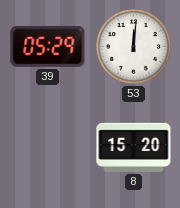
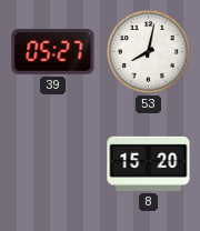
39: 05:29 -> 05:27
53: 12:01 -> 8:02
